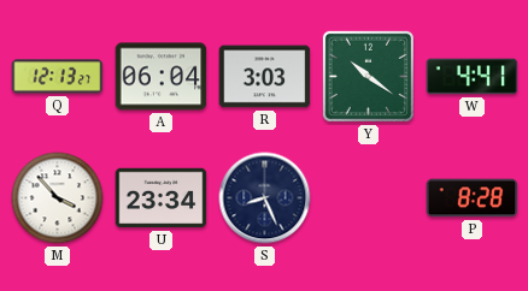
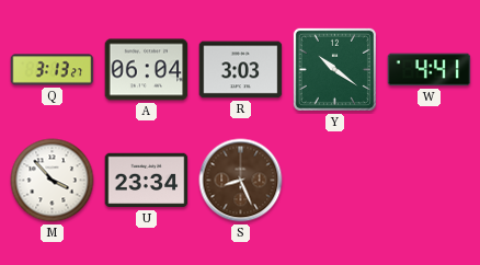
Q: 12:13 -> 3:13
S dial: navy -> brown
P: 8:28 -> none
